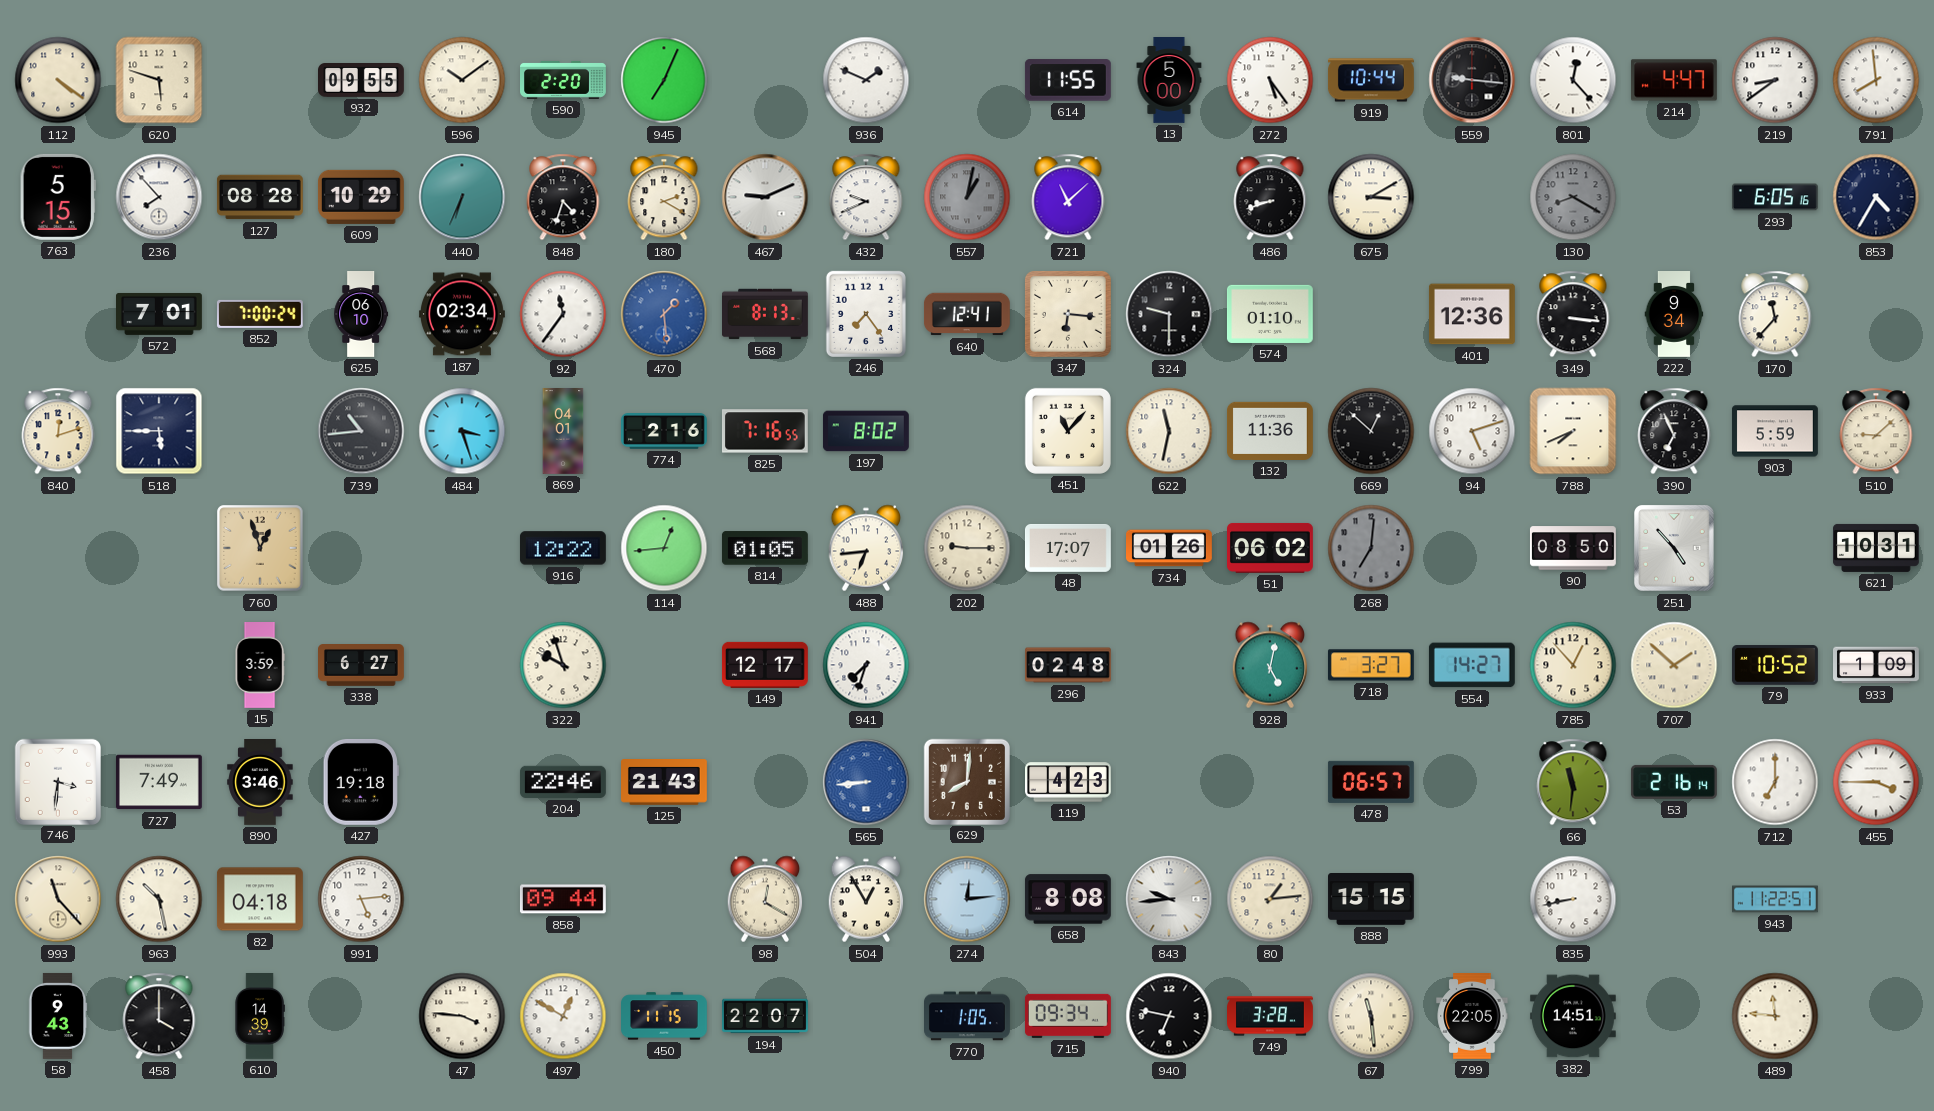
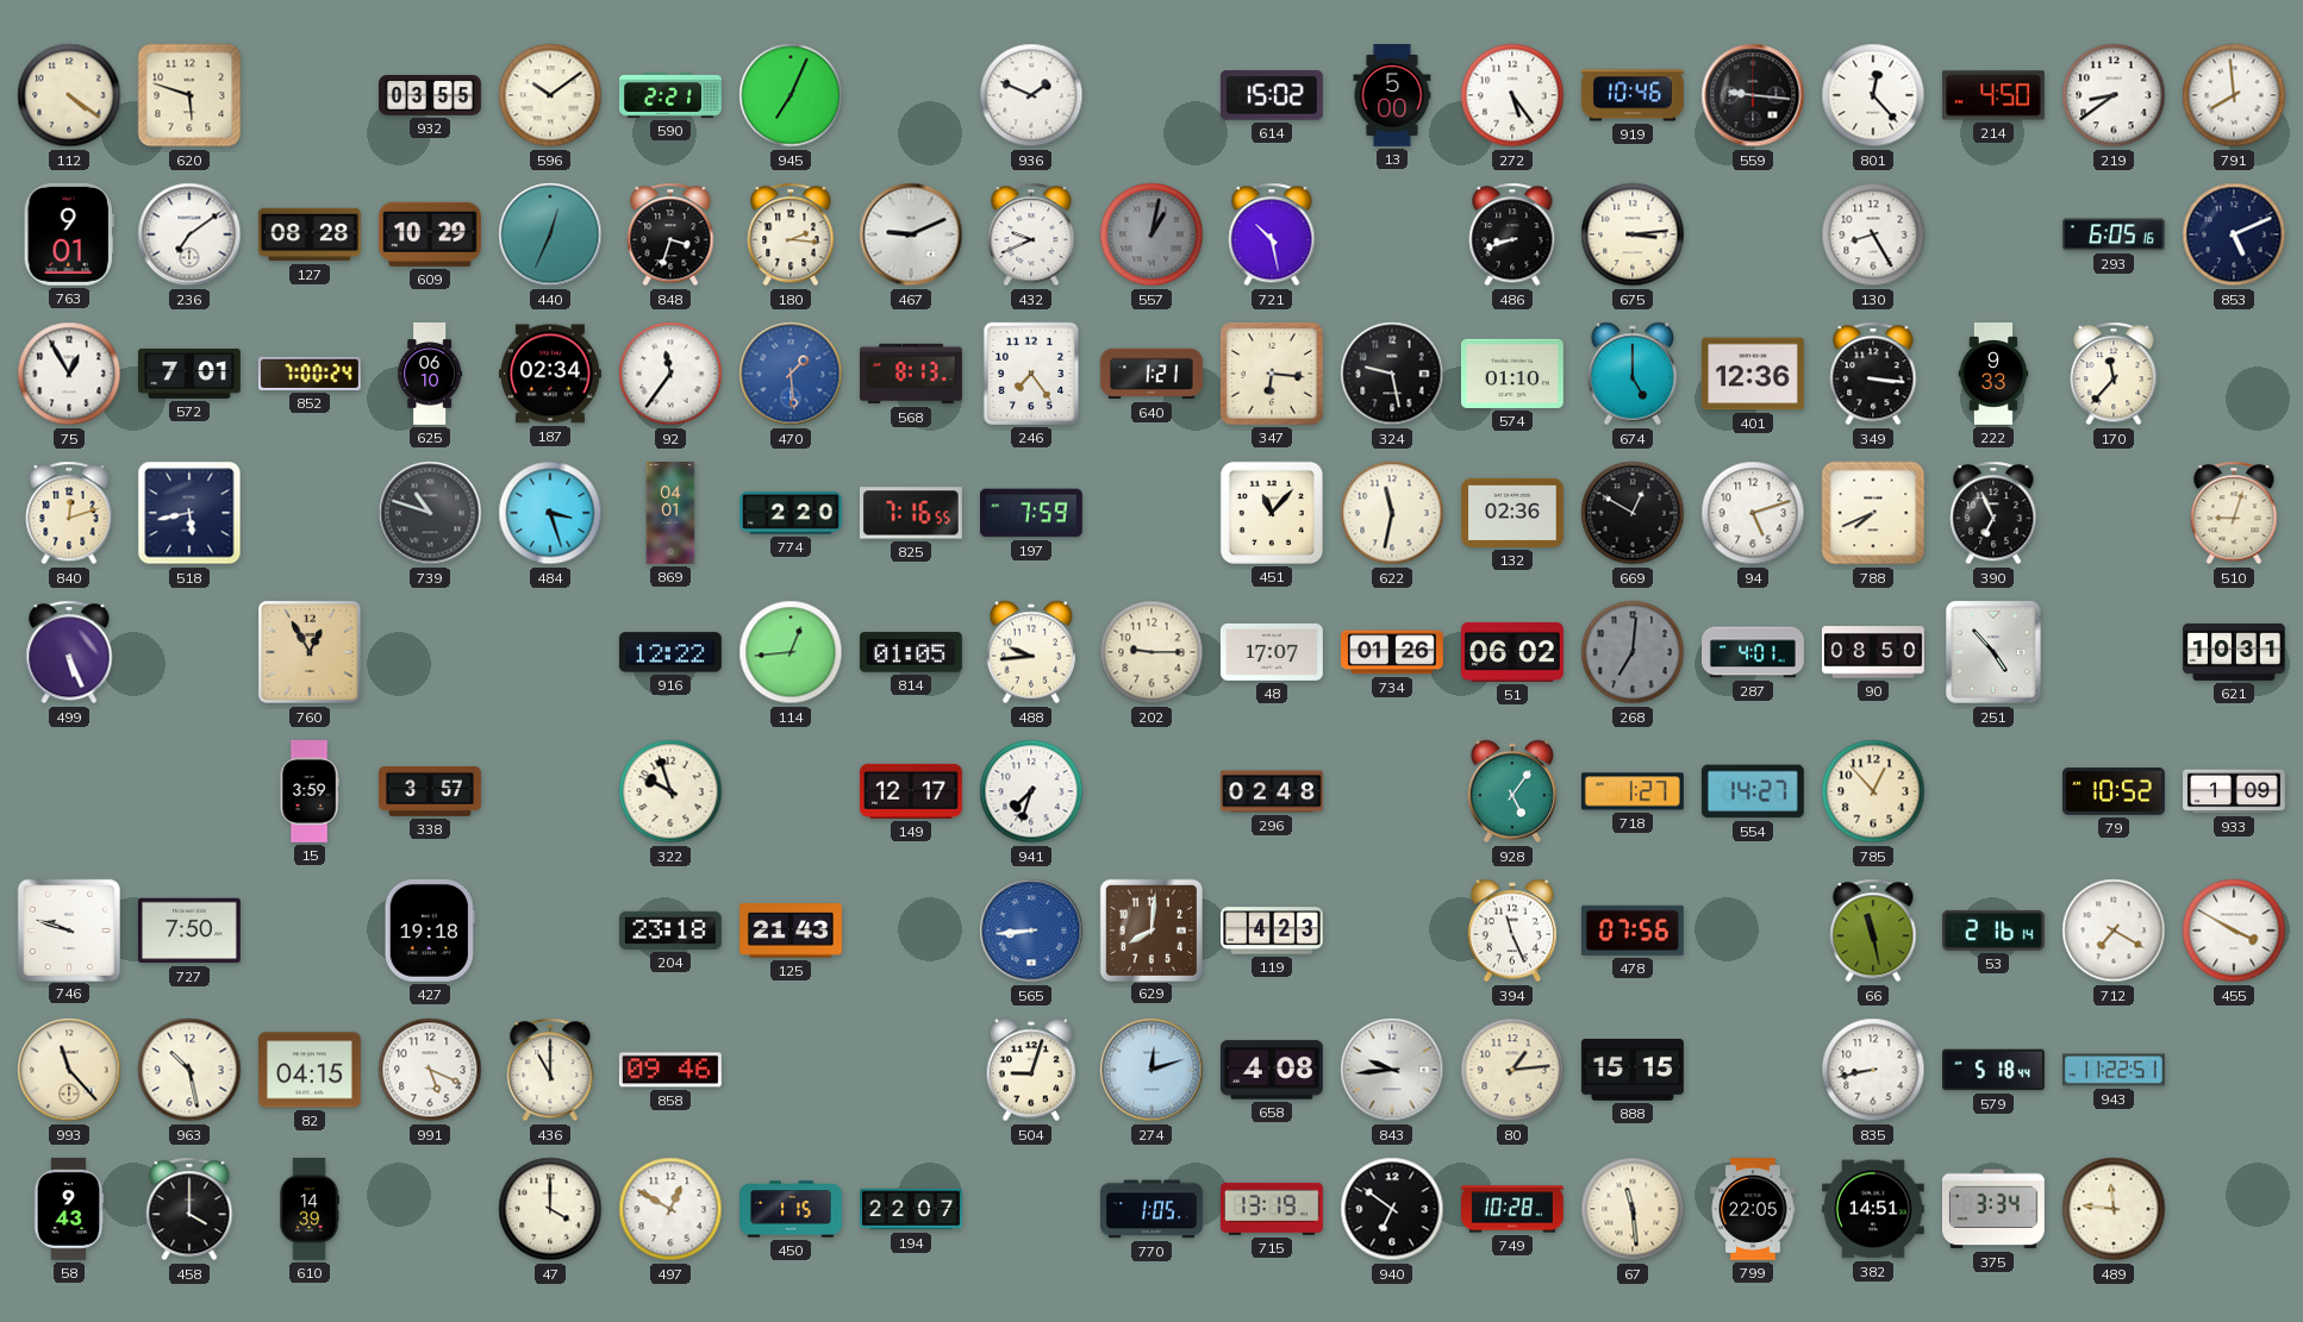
932: 09:55 -> 03:55
590: 2:20 -> 2:21
614: 11:55 -> 15:02
919: 10:44 -> 10:46
214: 4:47 -> 4:50
763: 5:15 -> 9:01
236: 7:53 -> 7:09
440: 6:34 -> 12:34
848: 4:33 -> 3:33
180: 2:20 -> 2:16
721: 11:08 -> 10:28
675: 3:10 -> 3:14
130: 8:20 -> 8:25
130 dial: grey -> white
853: 4:35 -> 5:11
75: none -> 12:55
640: 12:41 -> 1:21
324: 9:30 -> 9:28
674: none -> 5:00
222: 9:34 -> 9:33
518: 5:45 -> 5:43
739: 10:44 -> 10:48
774: 2:16 -> 2:20
197: 8:02 -> 7:59
132: 11:36 -> 02:36
669: 12:52 -> 12:50
903: 5:59 -> none
510: 9:08 -> 9:03
499: none -> 5:26
760: 12:57 -> 12:55
488: 6:44 -> 9:44
287: none -> 4:01
338: 6:27 -> 3:57
928: 5:02 -> 5:06
718: 3:27 -> 1:27
707: 1:52 -> none
746: 3:31 -> 9:48
727: 7:49 -> 7:50
890: 3:46 -> none
204: 22:46 -> 23:18
394: none -> 11:26
478: 06:57 -> 07:56
66: 11:31 -> 11:28
712: 7:00 -> 7:20
455: 3:45 -> 3:50
82: 04:18 -> 04:15
991: 5:14 -> 5:19
436: none -> 11:00
858: 09:44 -> 09:46
98: 12:20 -> none
504: 12:55 -> 9:03
274: 12:14 -> 12:12
658: 8:08 -> 4:08
579: none -> 5:18
47: 3:46 -> 4:00
450: 11:15 -> 1:15
715: 09:34 -> 13:19
940: 6:47 -> 6:51
749: 3:28 -> 10:28
375: none -> 3:34
